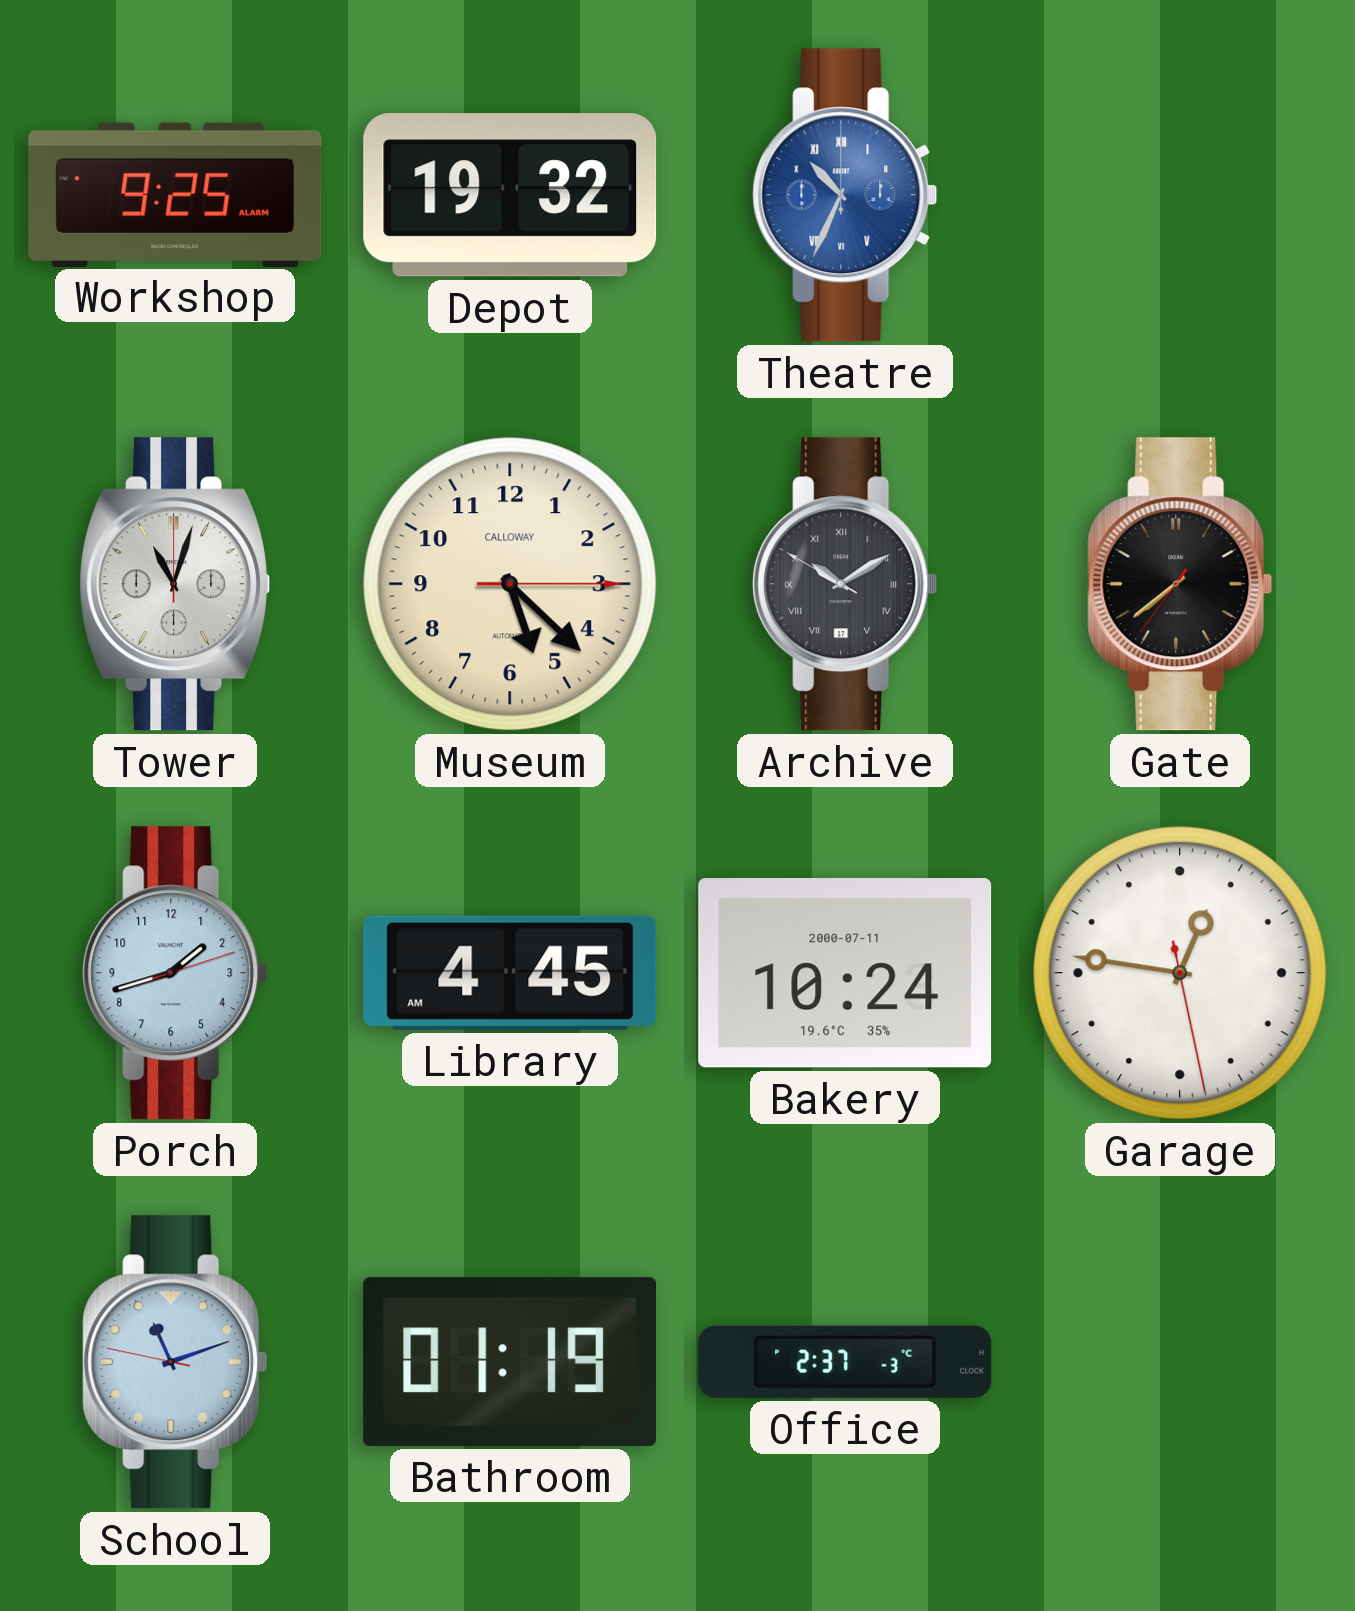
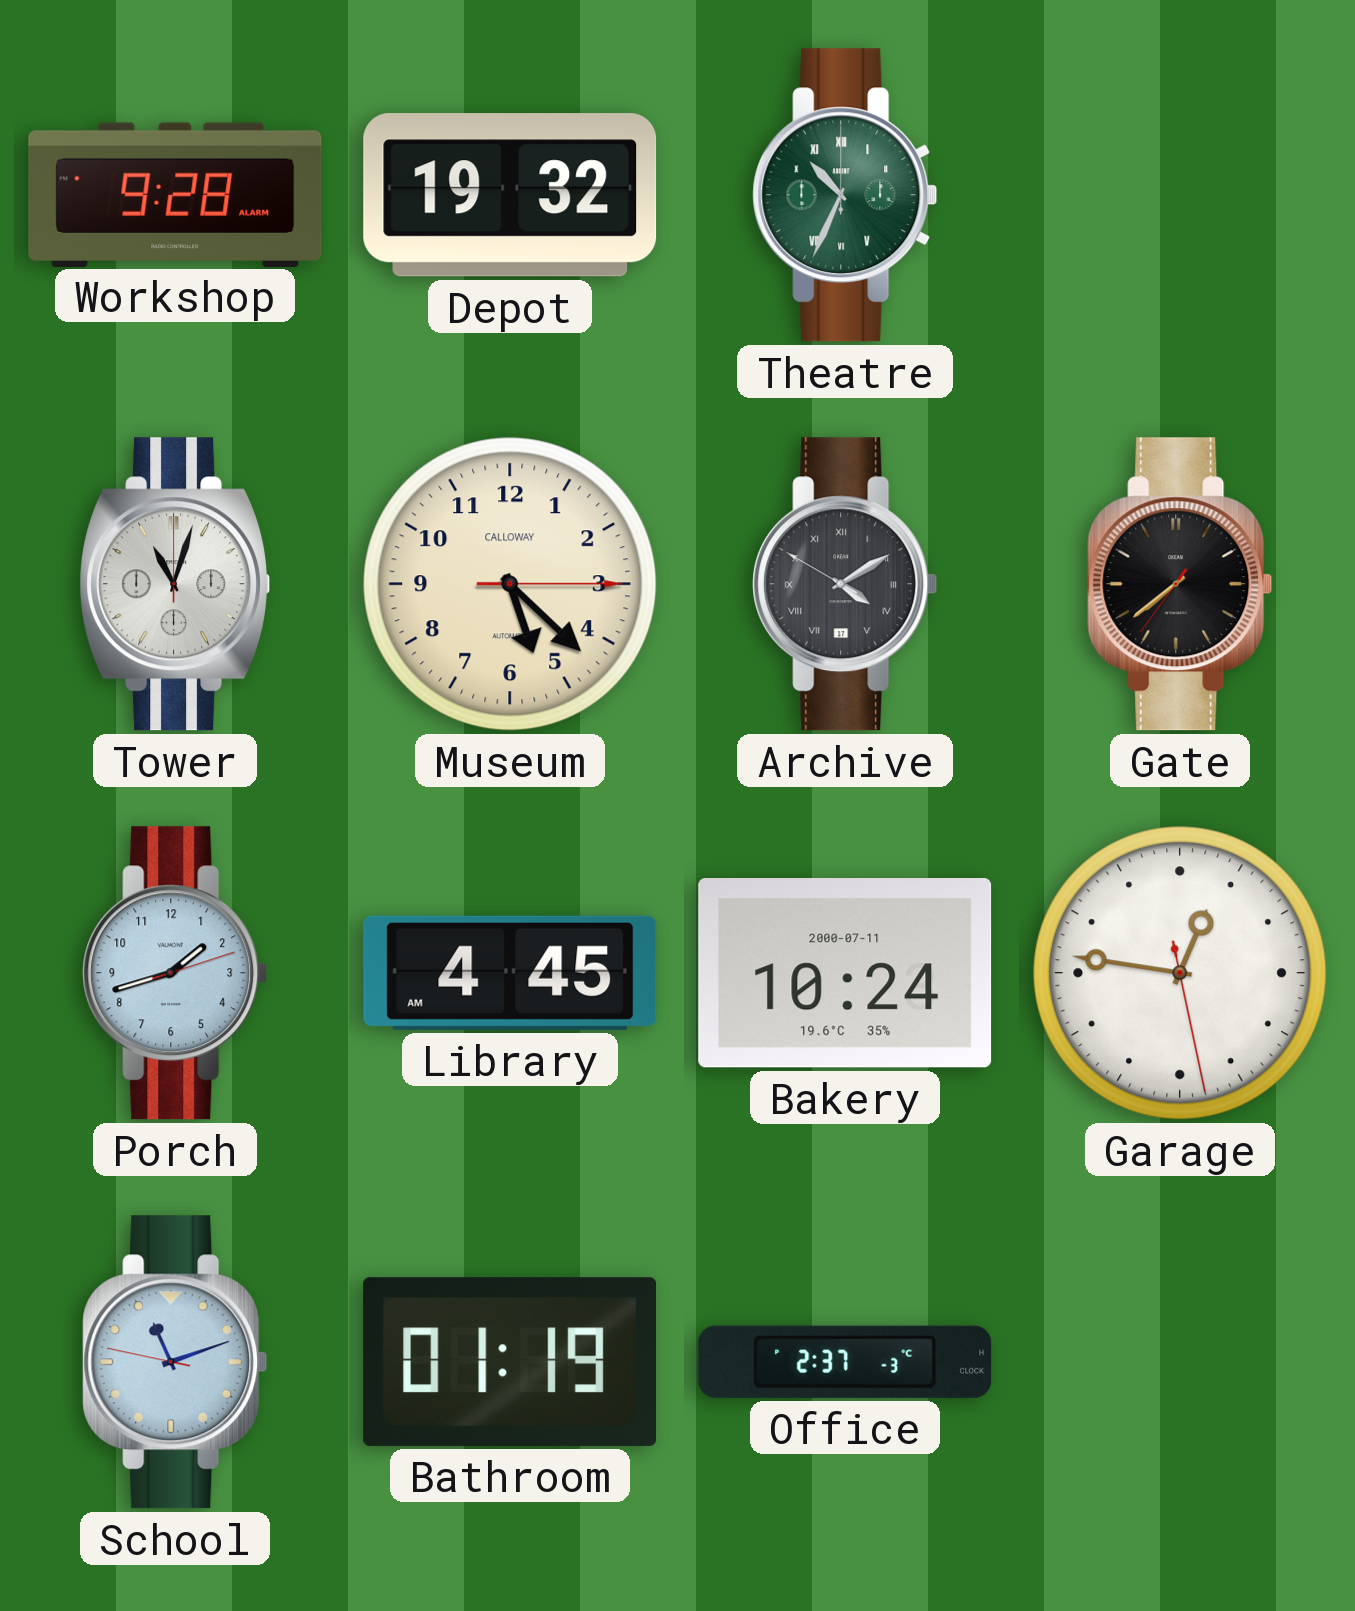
Workshop: 9:25 -> 9:28
Theatre dial: blue -> green
Archive: 10:09 -> 4:09
